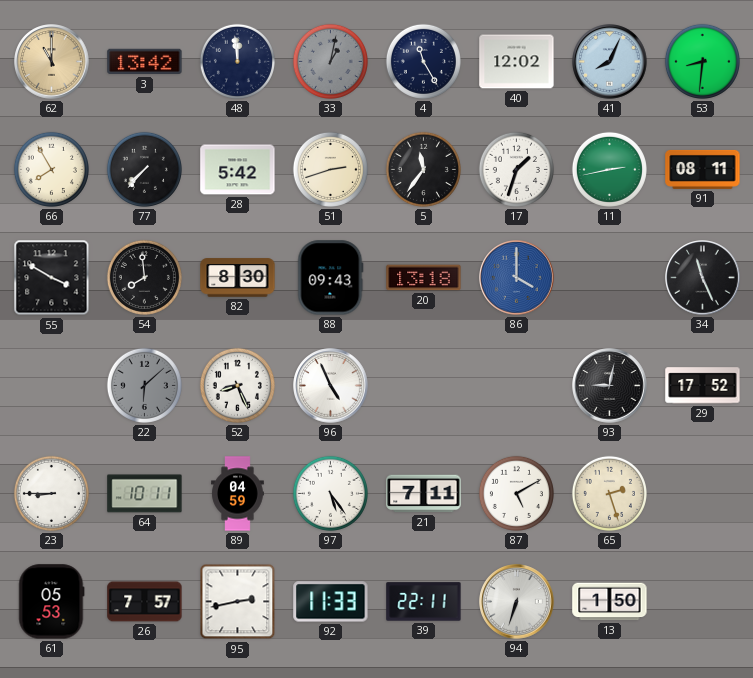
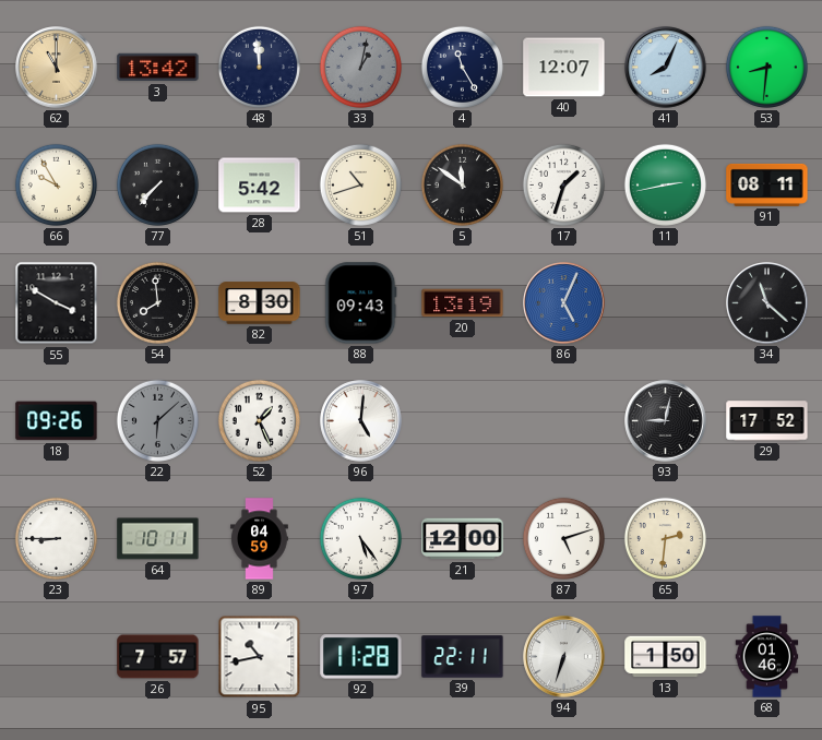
40: 12:02 -> 12:07
66: 7:55 -> 9:55
51: 2:42 -> 10:42
5: 11:36 -> 11:51
20: 13:18 -> 13:19
86: 4:00 -> 5:04
34: 11:26 -> 11:22
18: none -> 09:26
52: 8:26 -> 1:26
96: 4:56 -> 5:01
21: 7:11 -> 12:00
87: 5:10 -> 5:12
65: 2:27 -> 2:31
61: 05:53 -> none
95: 2:43 -> 10:43
92: 11:33 -> 11:28
68: none -> 01:46
